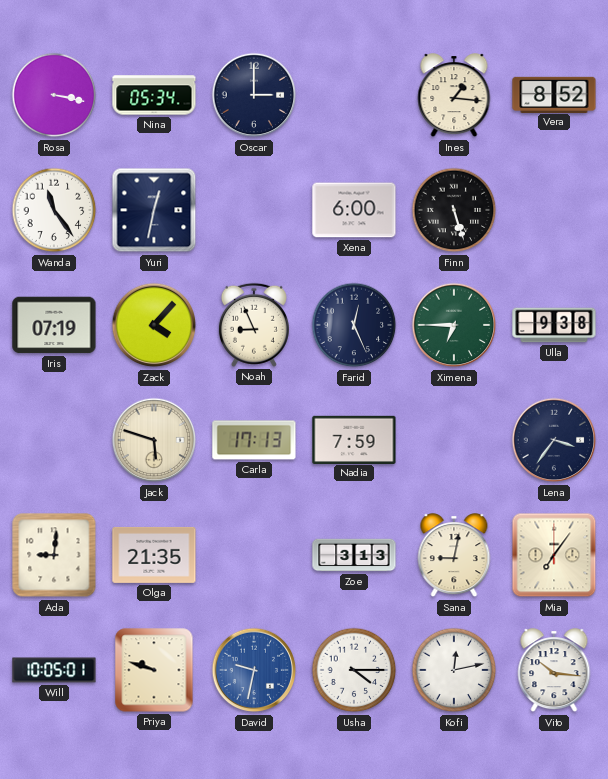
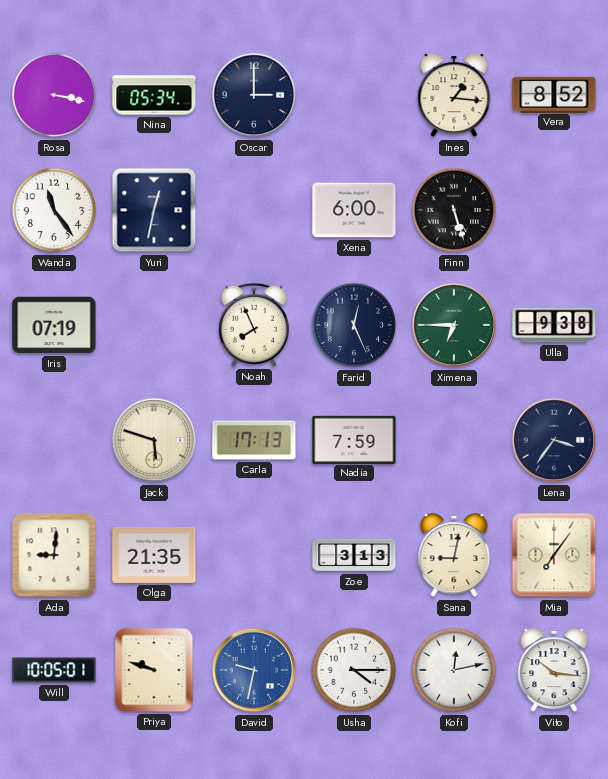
Zack: 4:07 -> none
Noah: 8:56 -> 7:56
